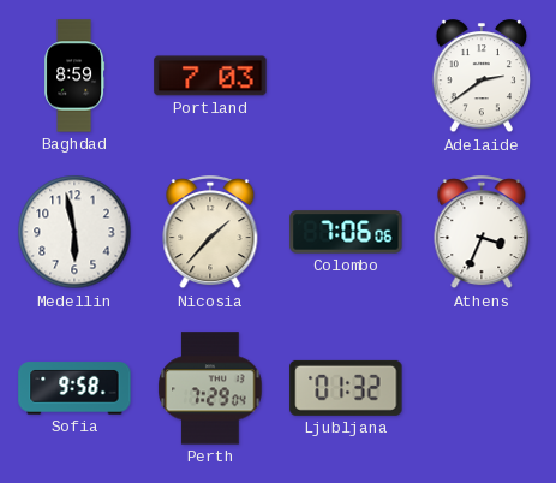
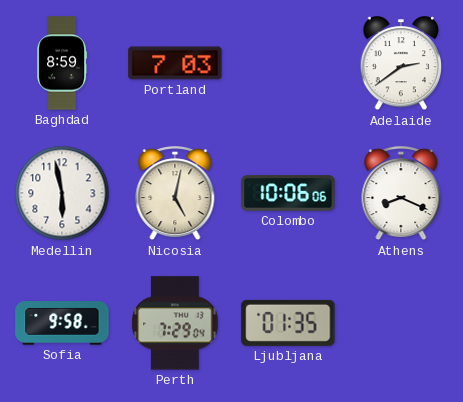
Nicosia: 1:37 -> 5:02
Colombo: 7:06 -> 10:06
Athens: 3:34 -> 8:19
Ljubljana: 01:32 -> 01:35
